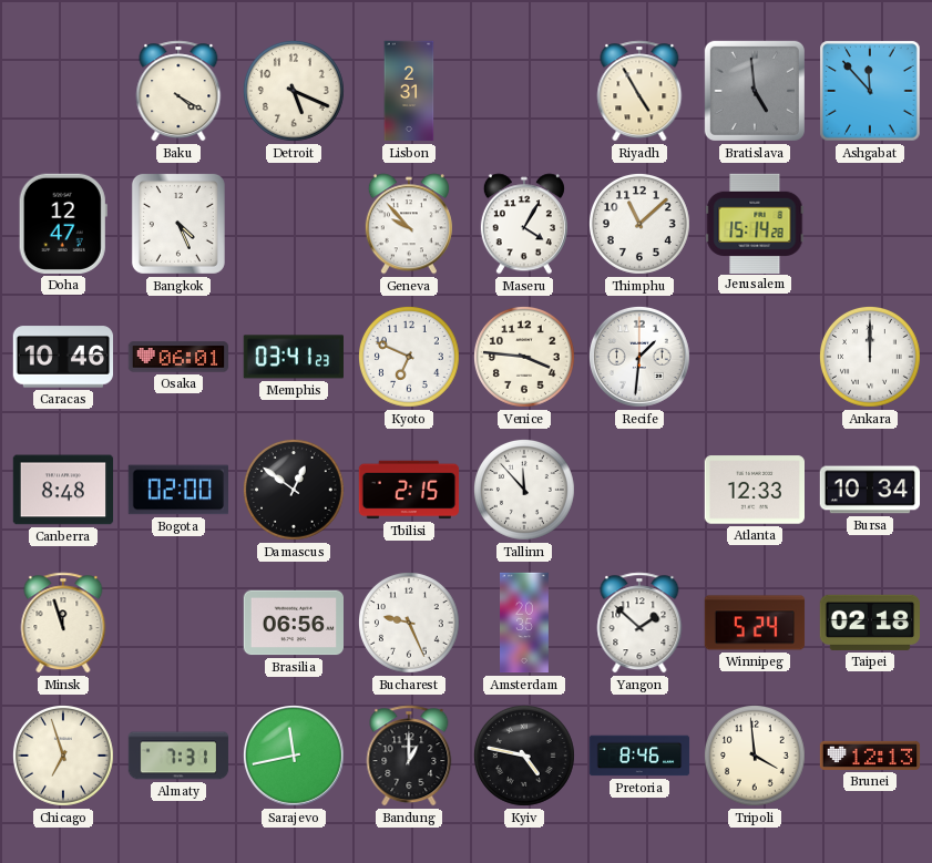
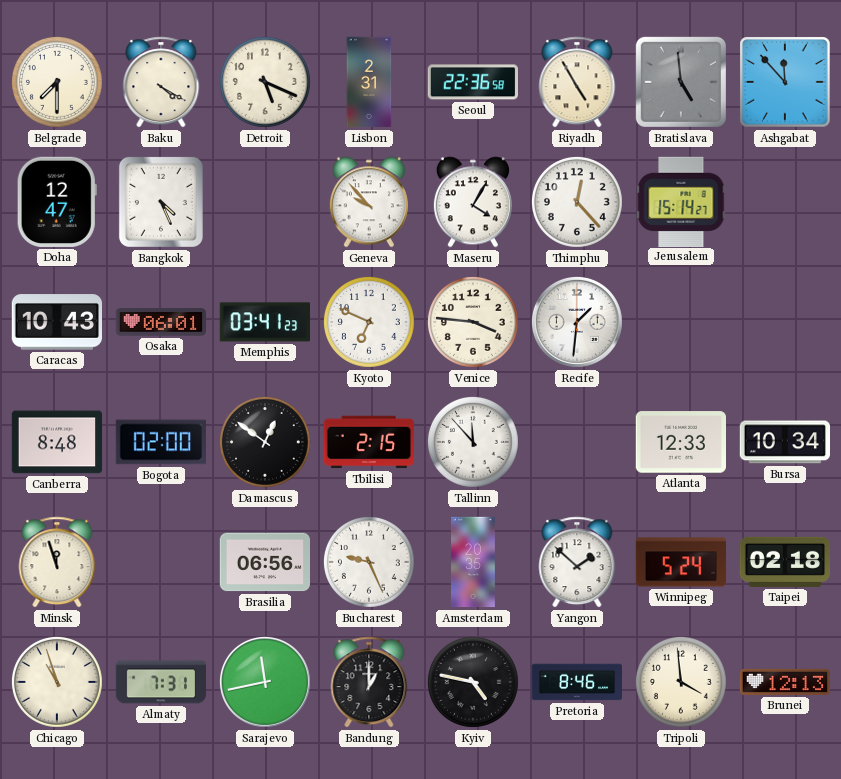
Belgrade: none -> 7:30
Seoul: none -> 22:36
Thimphu: 11:08 -> 12:23
Jerusalem: 15:14:28 -> 15:14:27
Caracas: 10:46 -> 10:43
Ankara: 12:00 -> none
Chicago: 6:57 -> 10:57
